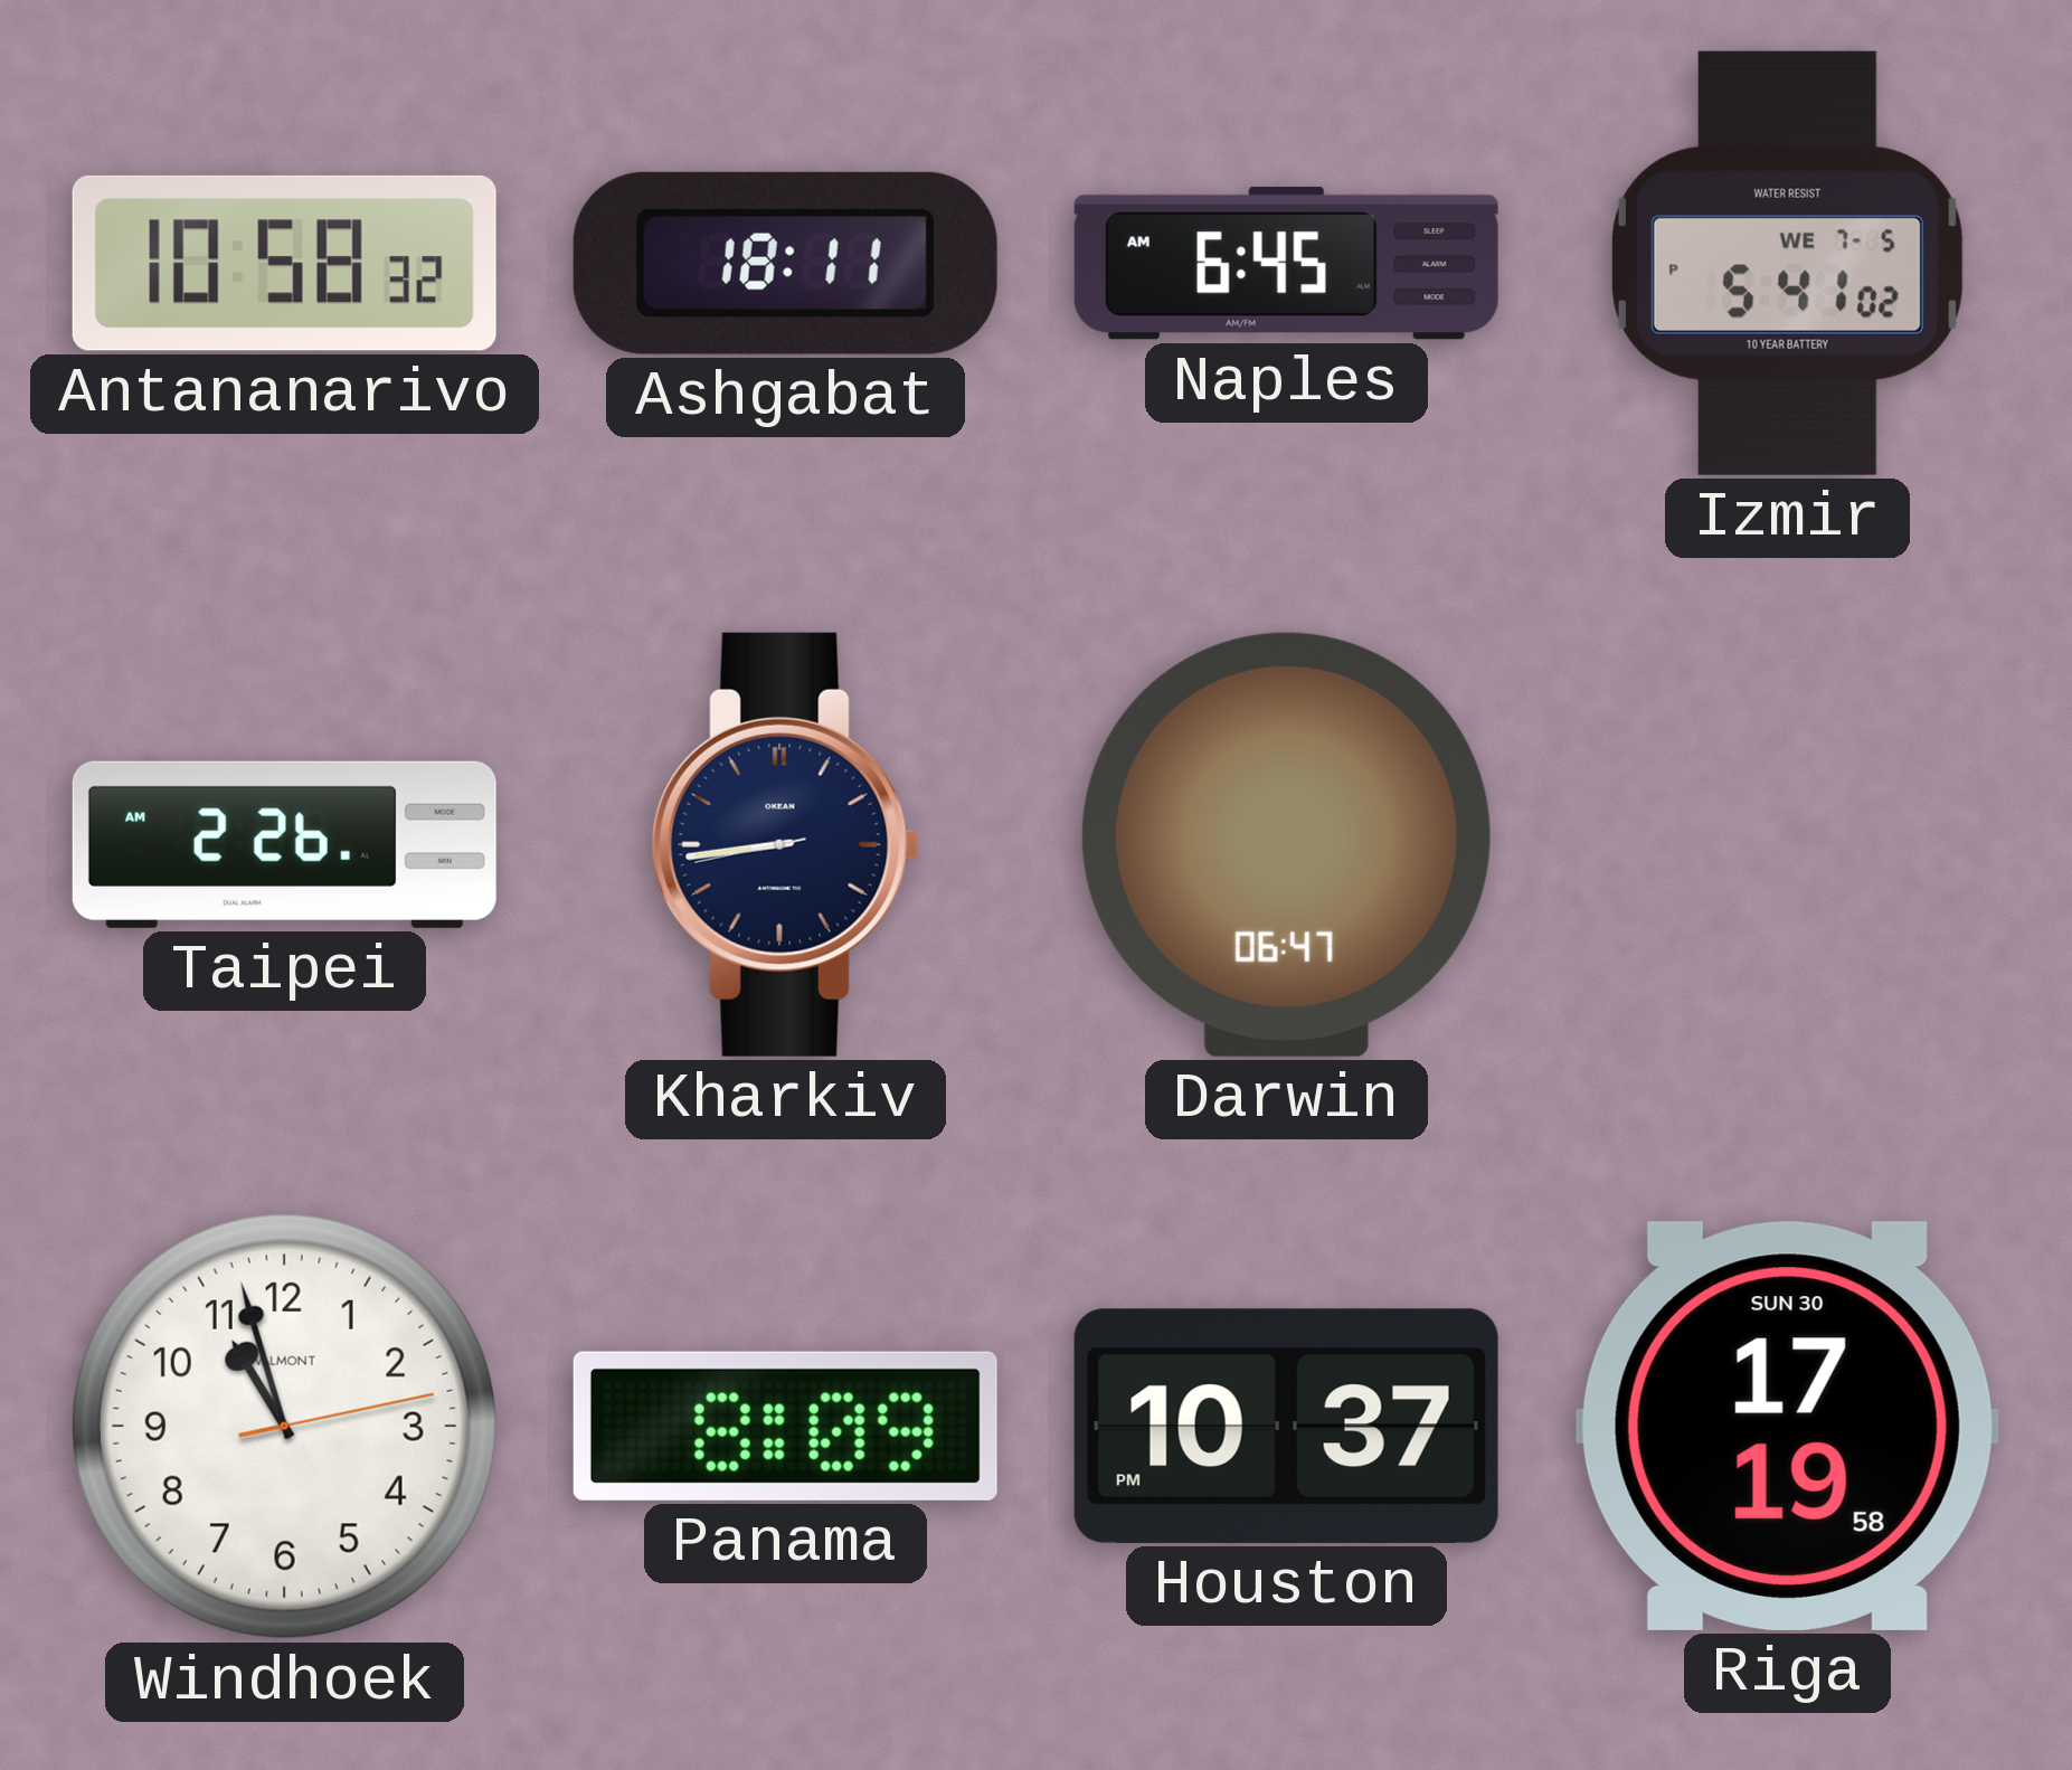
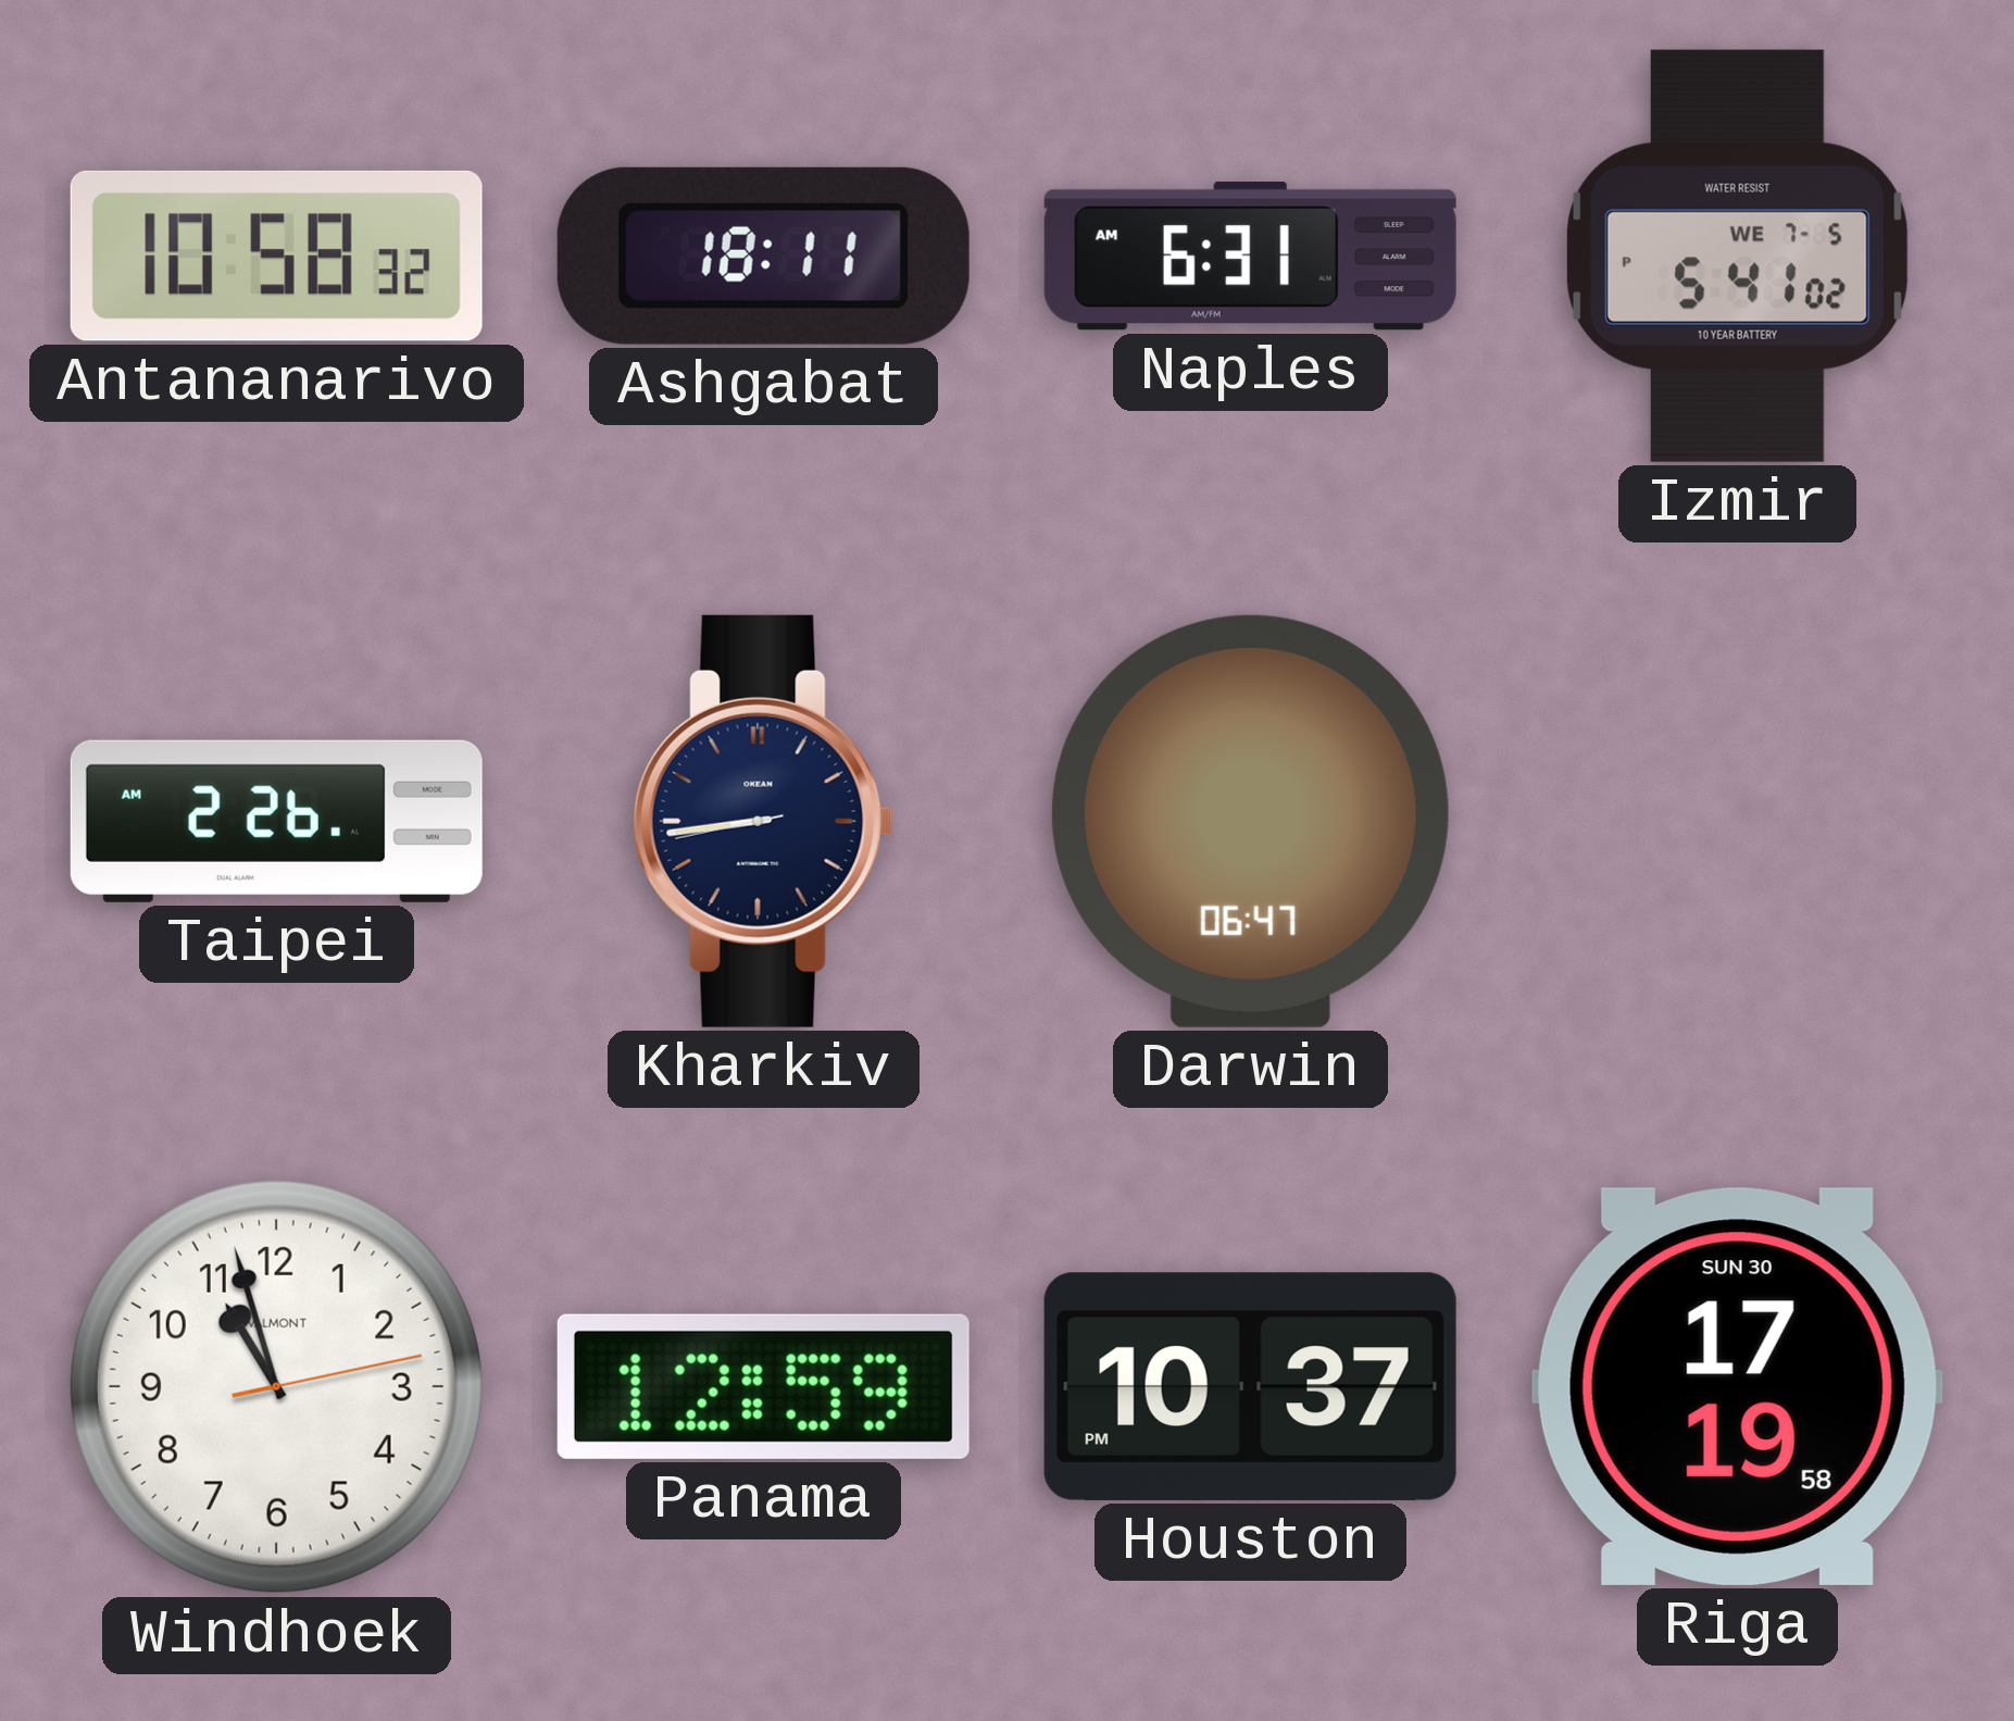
Naples: 6:45 -> 6:31
Panama: 8:09 -> 12:59
